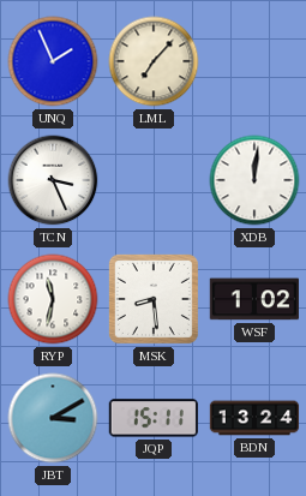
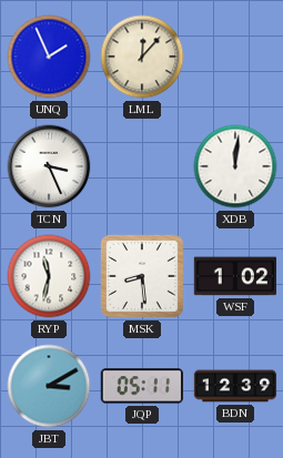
LML: 7:07 -> 12:07
JQP: 15:11 -> 05:11
BDN: 13:24 -> 12:39
